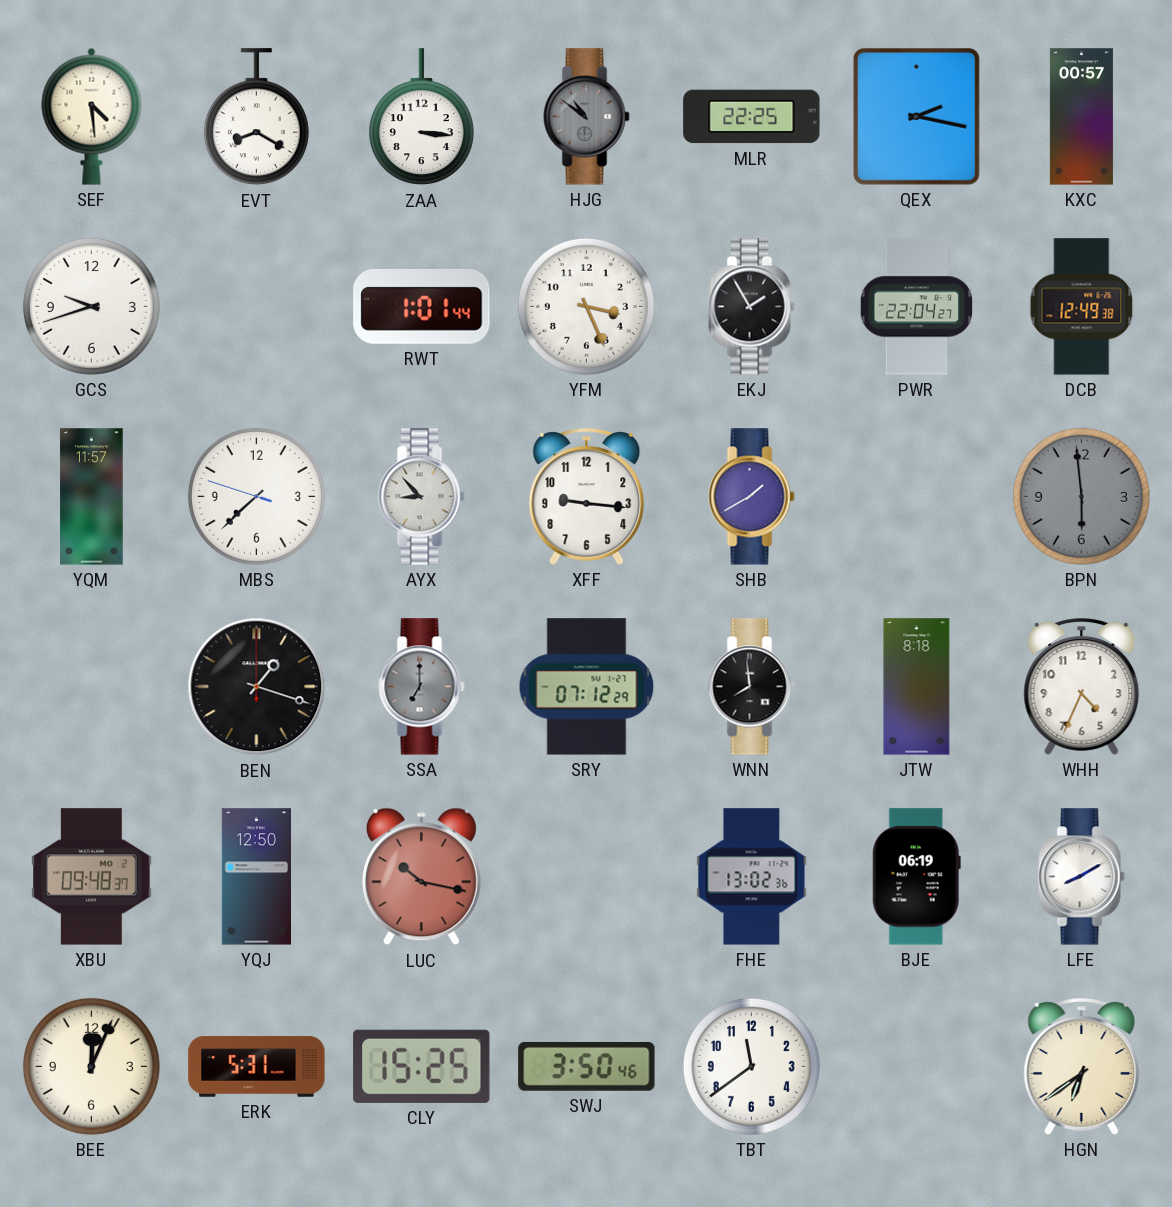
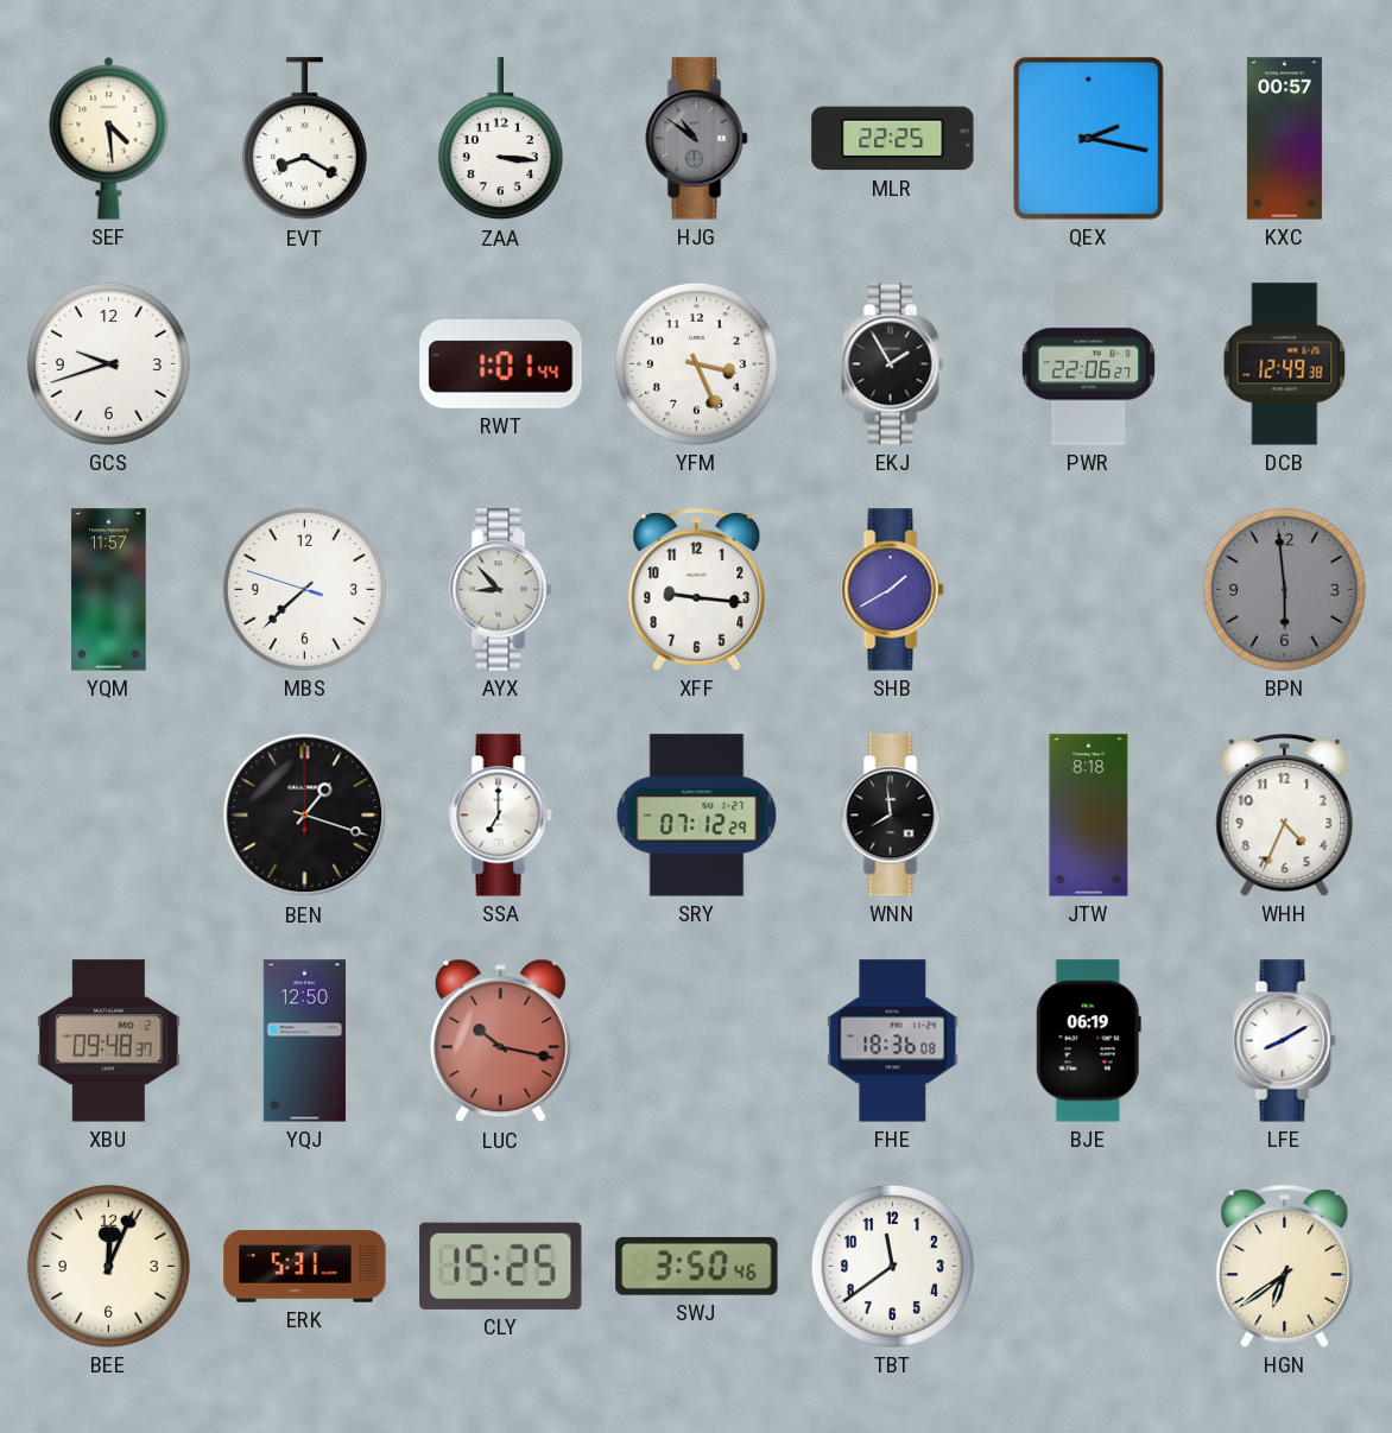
PWR: 22:04 -> 22:06
SSA dial: grey -> white
FHE: 13:02 -> 18:36
